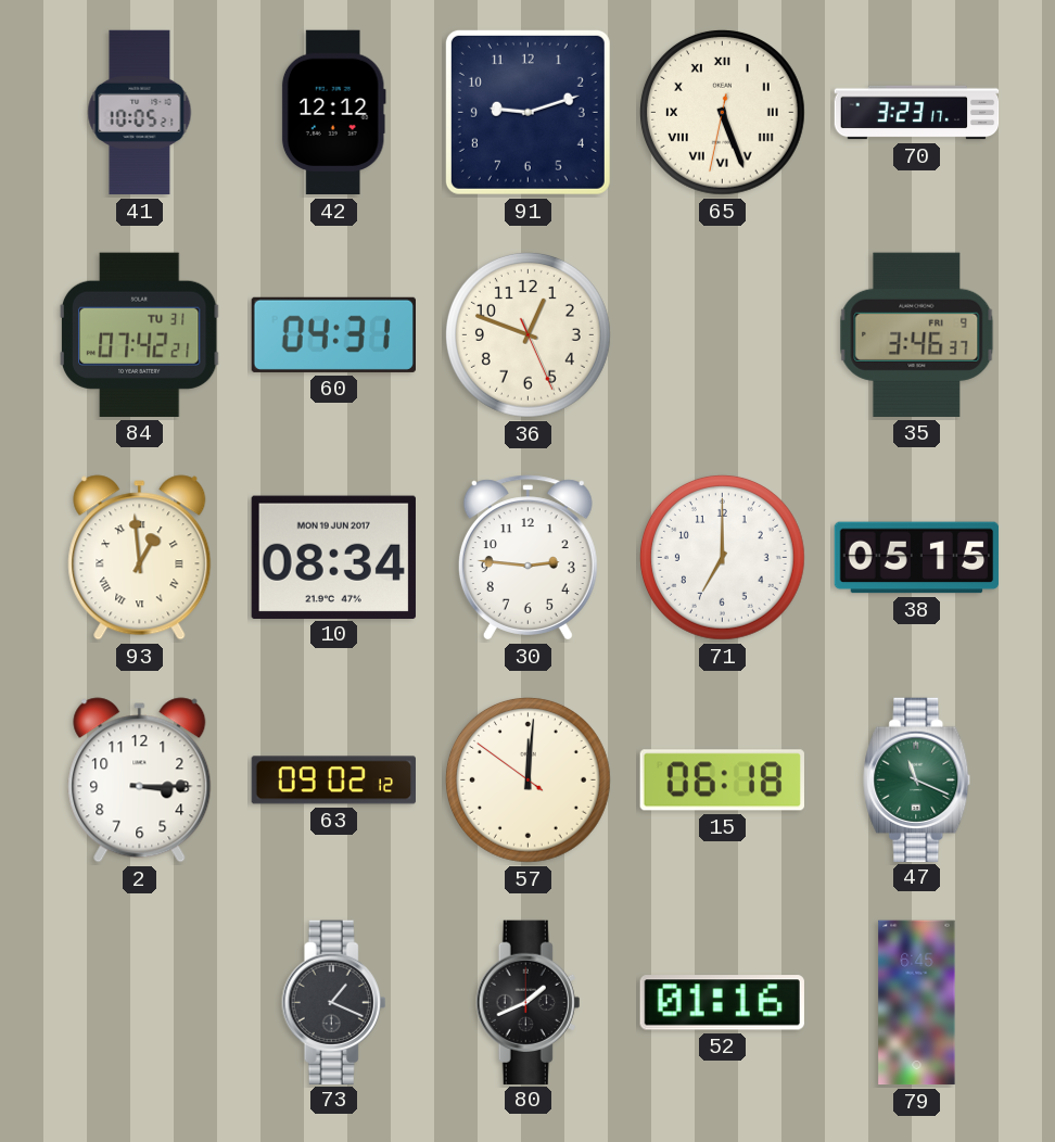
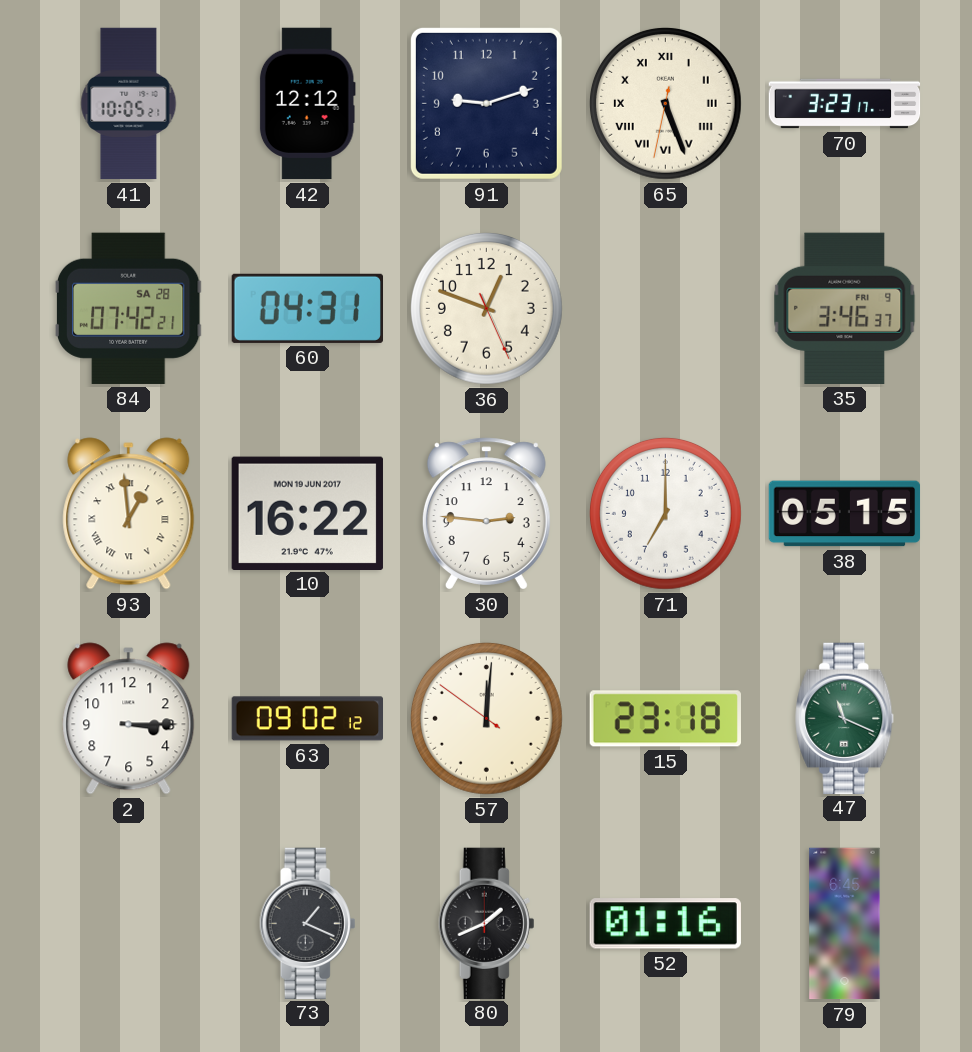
84 date: TU 31 -> SA 28
10: 08:34 -> 16:22
15: 06:18 -> 23:18
